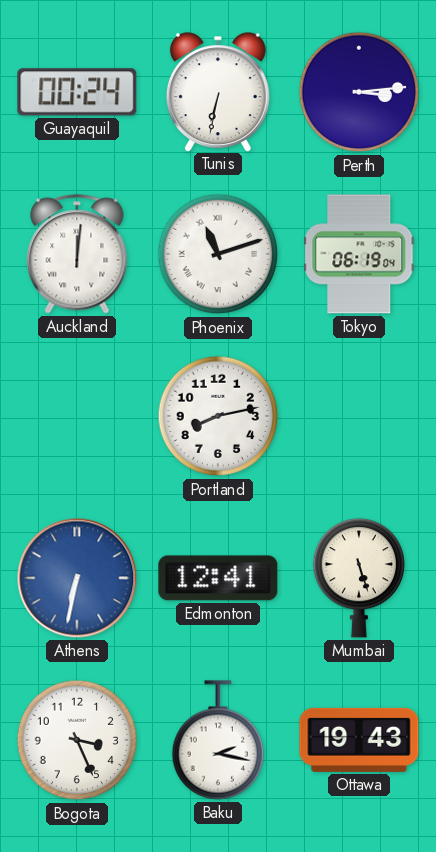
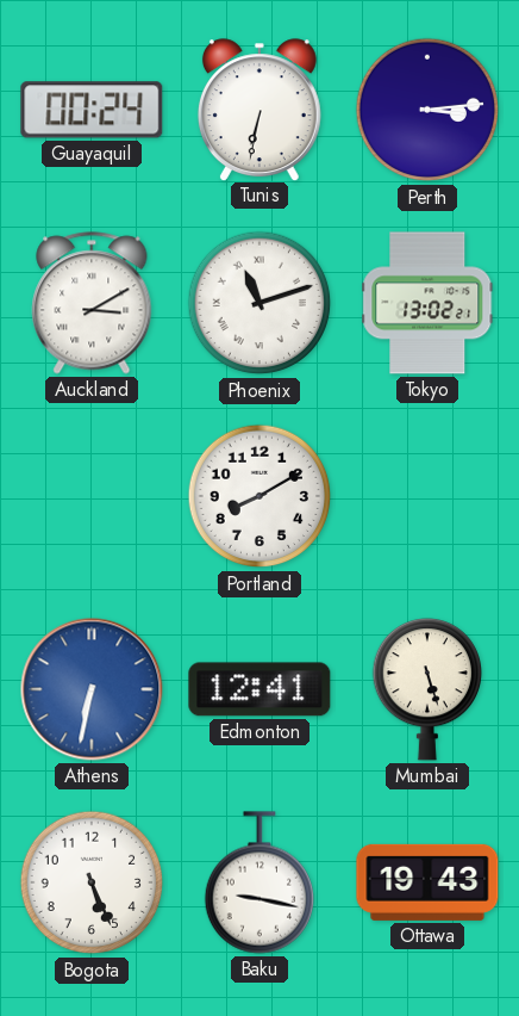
Auckland: 12:01 -> 3:10
Tokyo: 06:19 -> 13:02
Portland: 8:13 -> 8:10
Bogota: 3:26 -> 5:26
Baku: 2:17 -> 9:17
